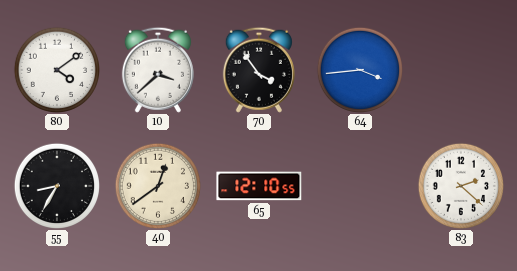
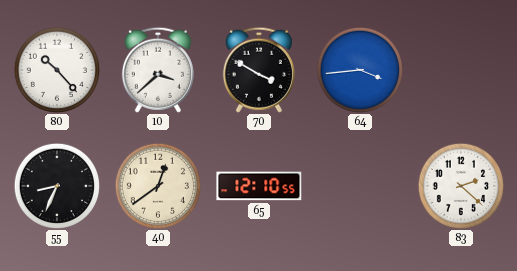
80: 4:09 -> 10:23
70: 3:54 -> 3:50
55: 8:35 -> 8:34
